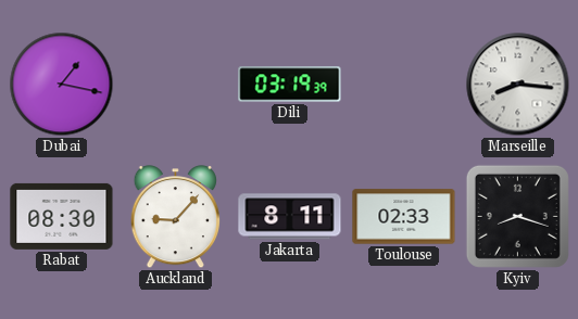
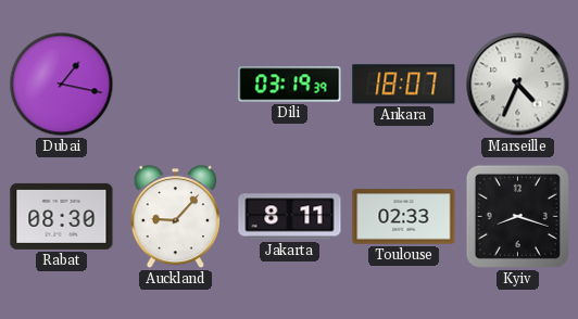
Ankara: none -> 18:07
Marseille: 8:16 -> 4:34
